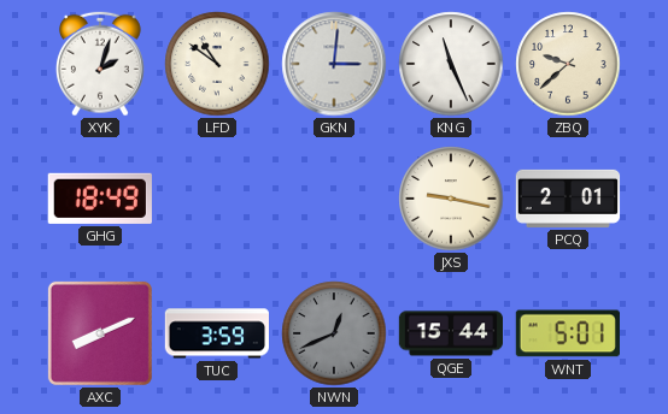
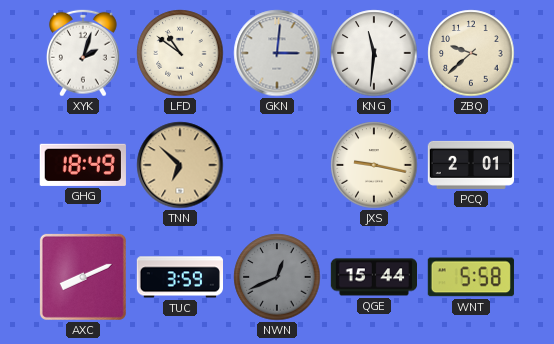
KNG: 11:26 -> 11:31
TNN: none -> 6:52
WNT: 5:01 -> 5:58
